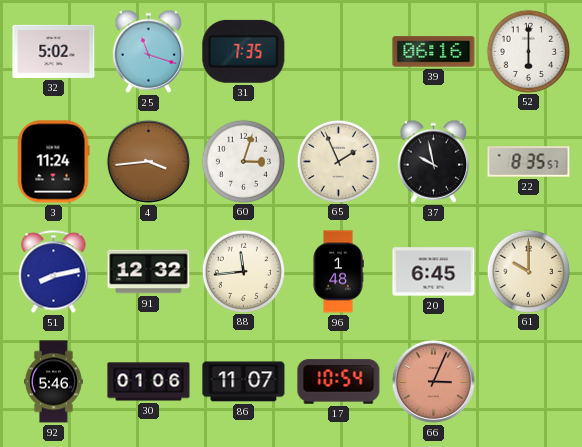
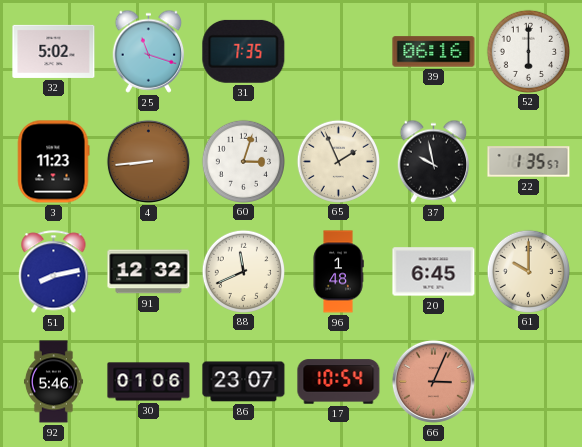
3: 11:24 -> 11:23
4: 3:44 -> 8:44
22: 8:35 -> 1:35
88: 11:44 -> 11:41
86: 11:07 -> 23:07
